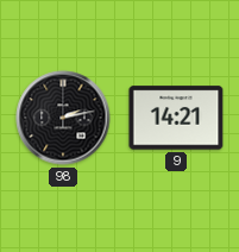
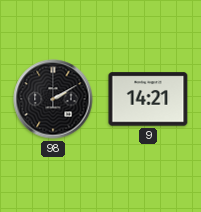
98: 2:13 -> 2:10
